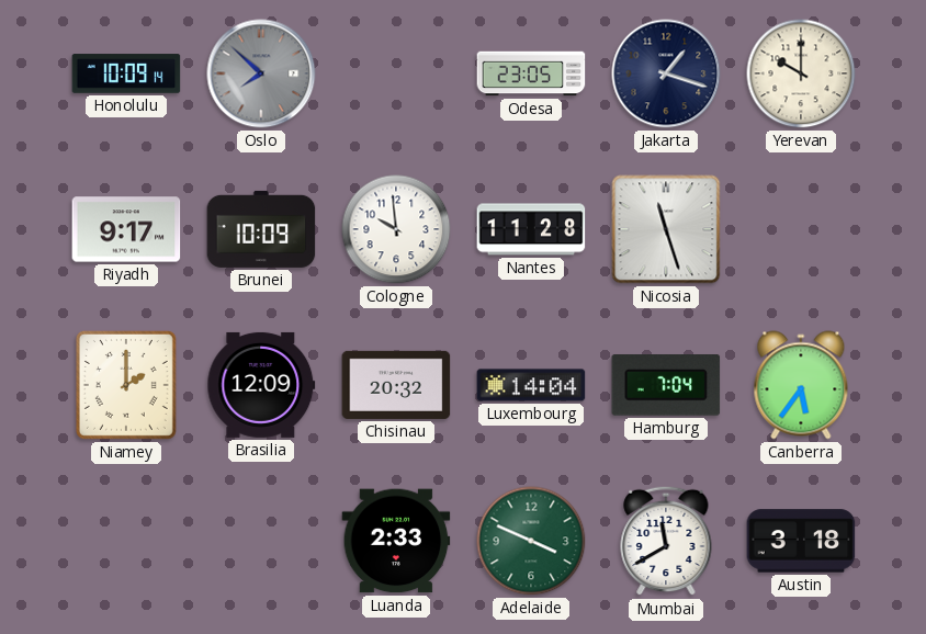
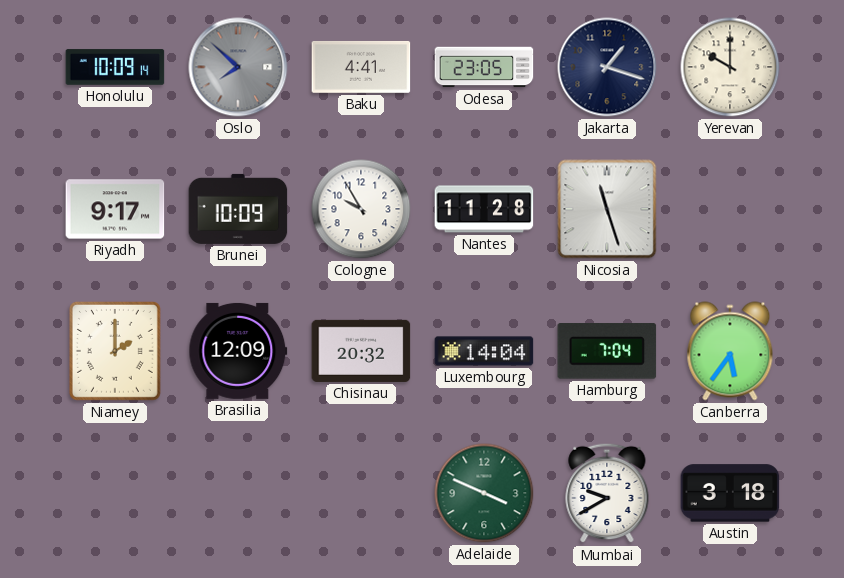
Baku: none -> 4:41
Cologne: 9:59 -> 9:55
Luanda: 2:33 -> none
Mumbai: 11:40 -> 9:40
